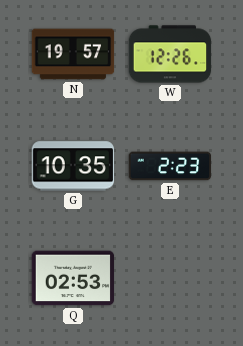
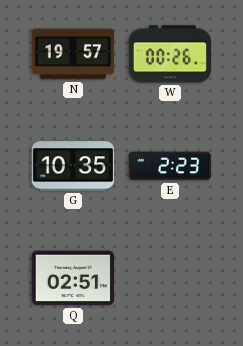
W: 12:26 -> 00:26
Q: 02:53 -> 02:51
